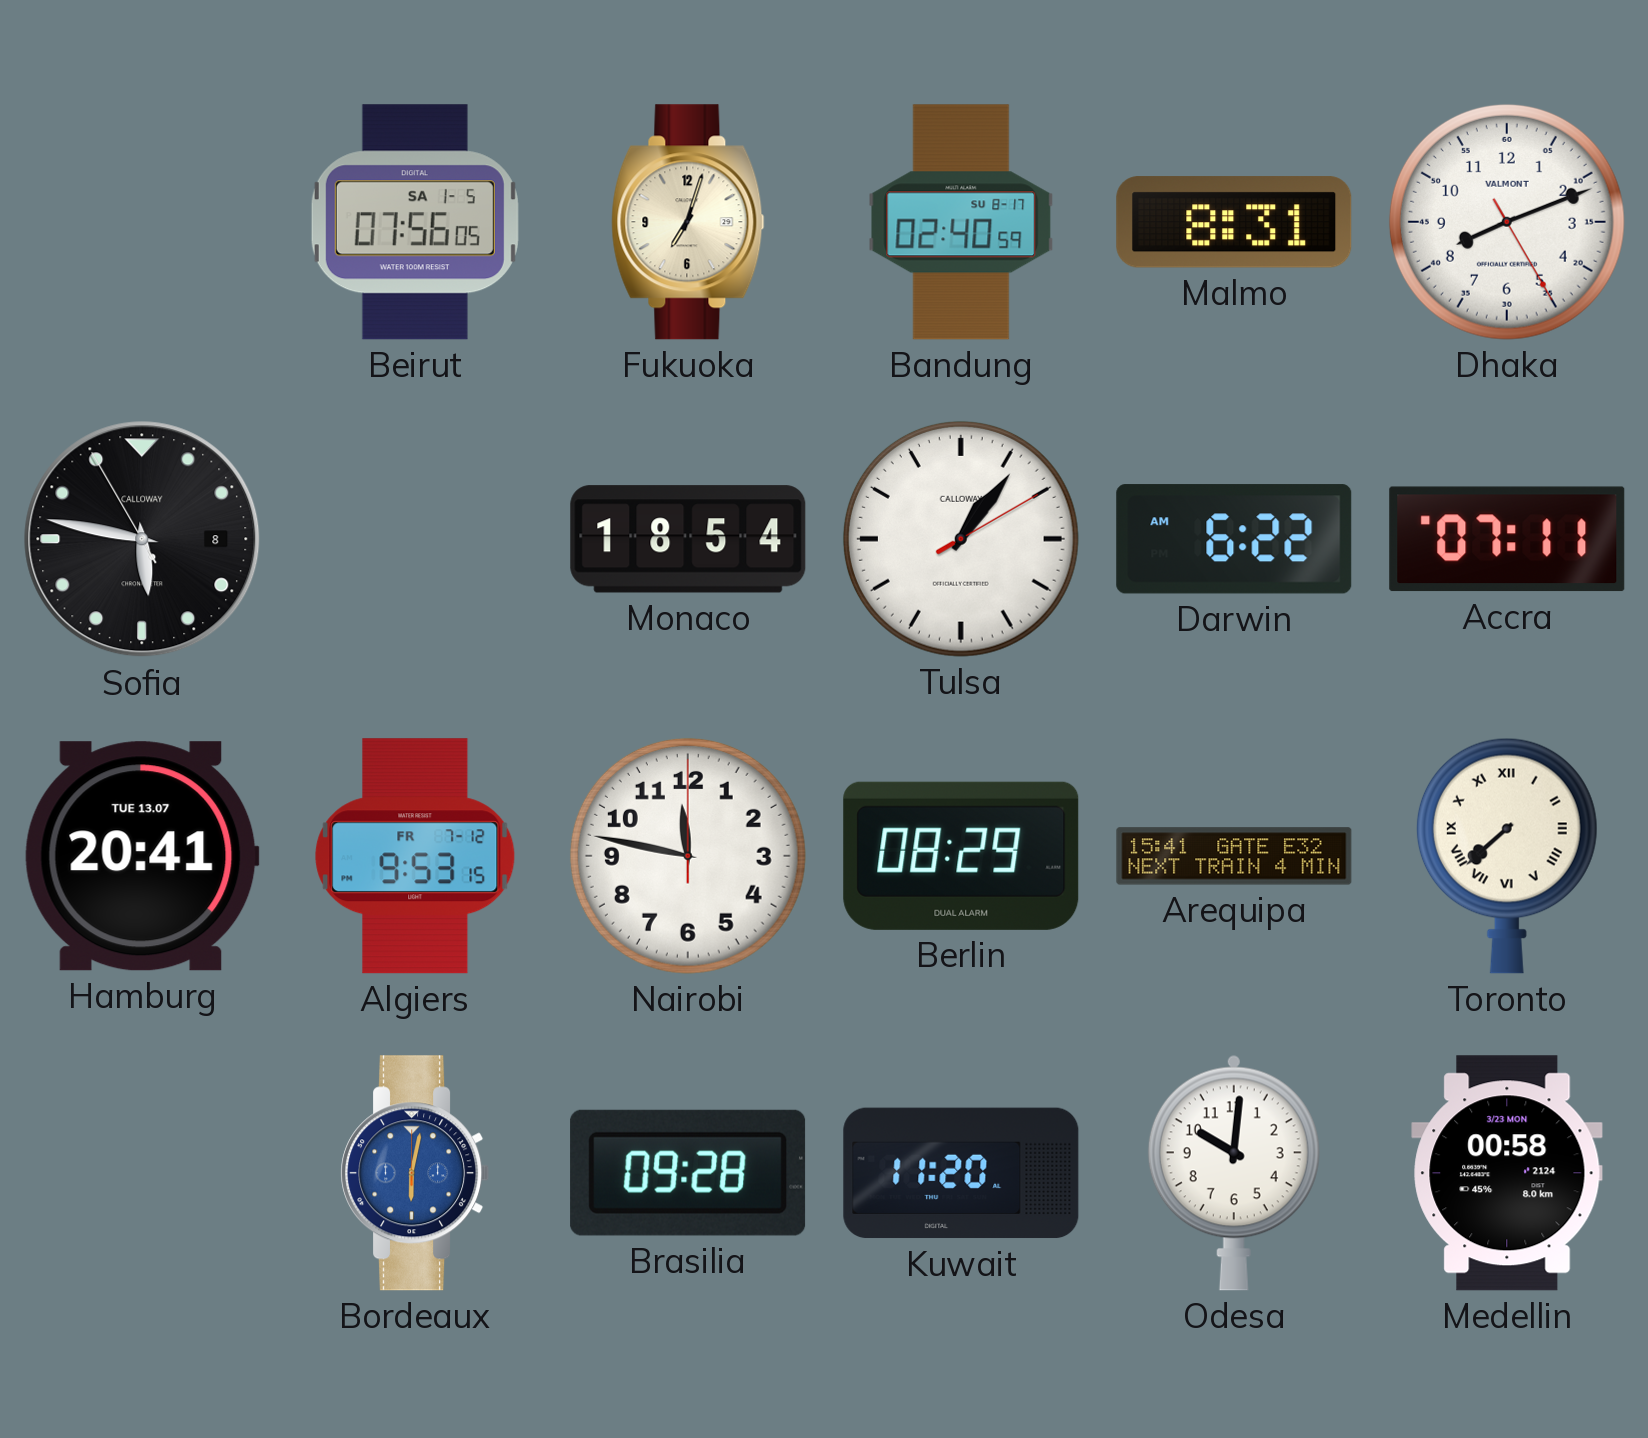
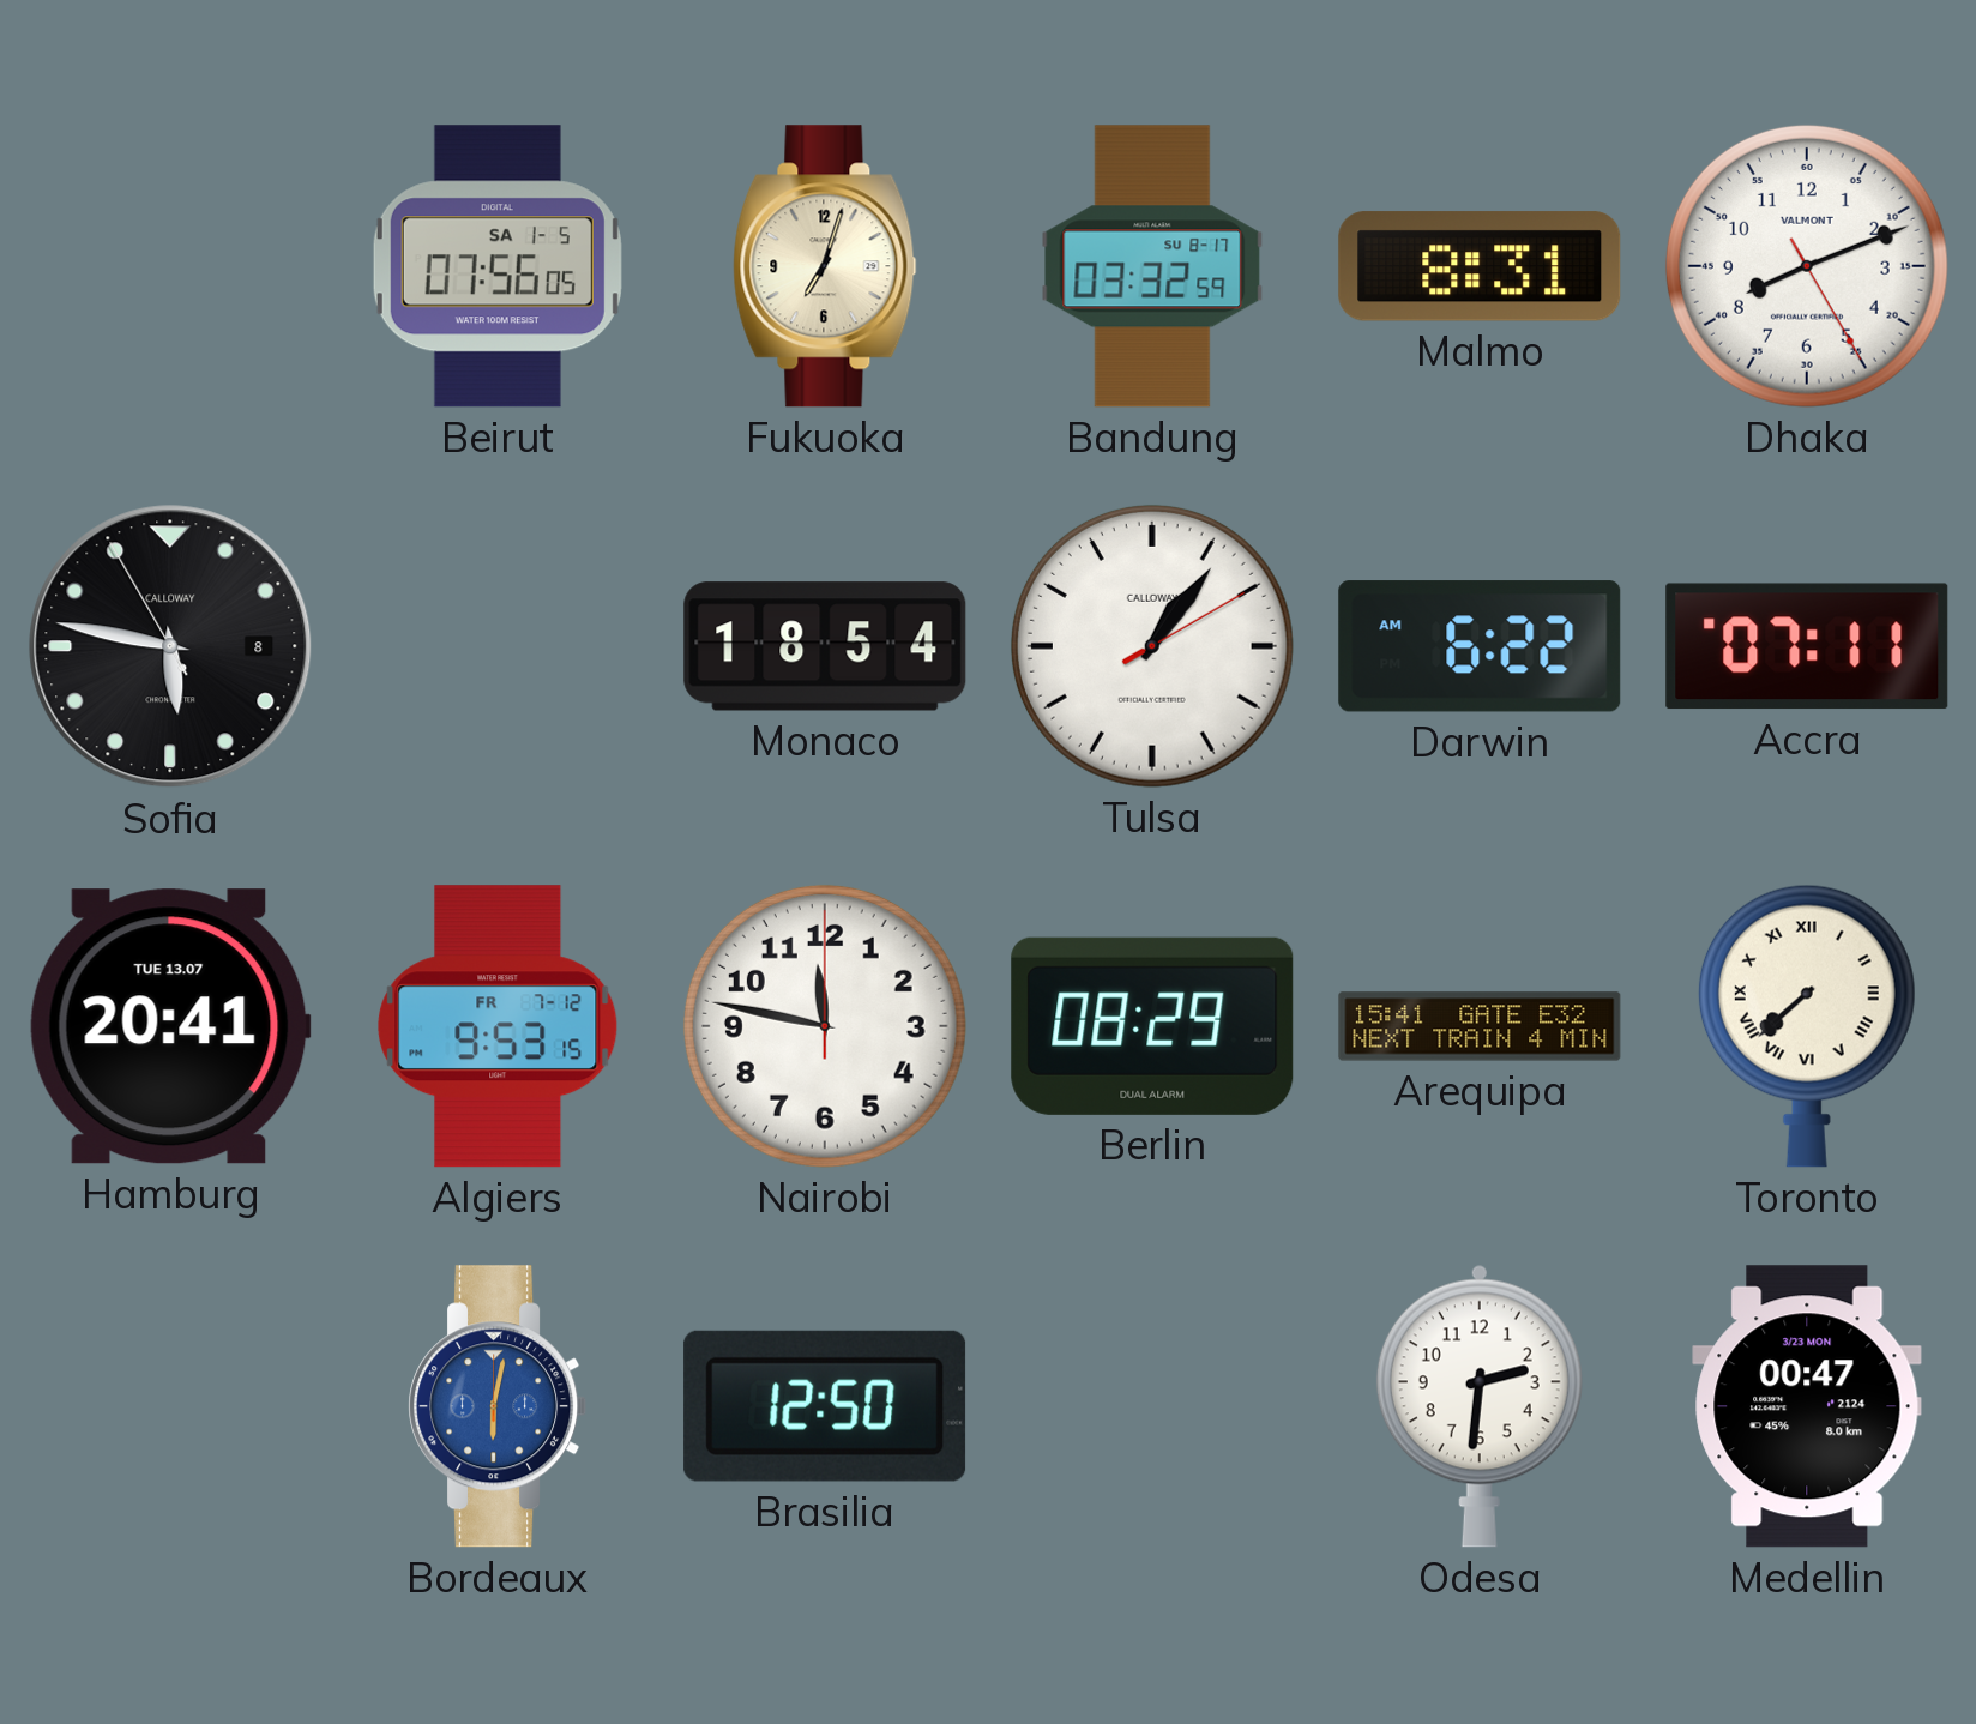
Bandung: 02:40 -> 03:32
Brasilia: 09:28 -> 12:50
Kuwait: 11:20 -> none
Odesa: 10:01 -> 2:31
Medellin: 00:58 -> 00:47
